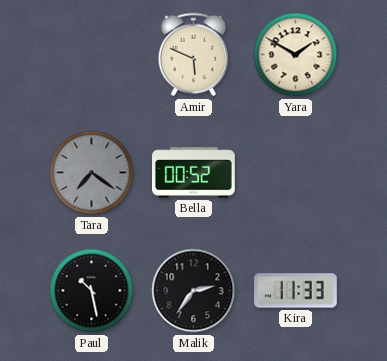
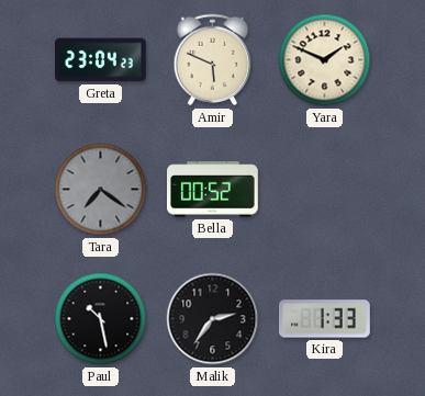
Greta: none -> 23:04
Yara: 1:50 -> 1:49
Kira: 11:33 -> 1:33
